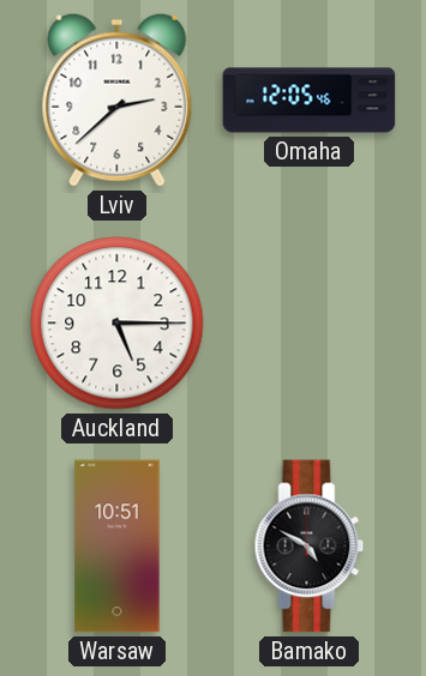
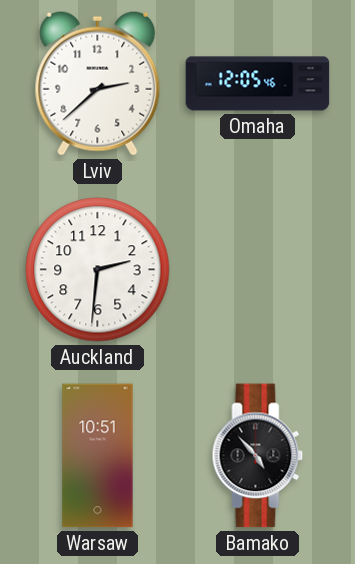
Auckland: 5:15 -> 2:31
Bamako: 4:50 -> 4:53
